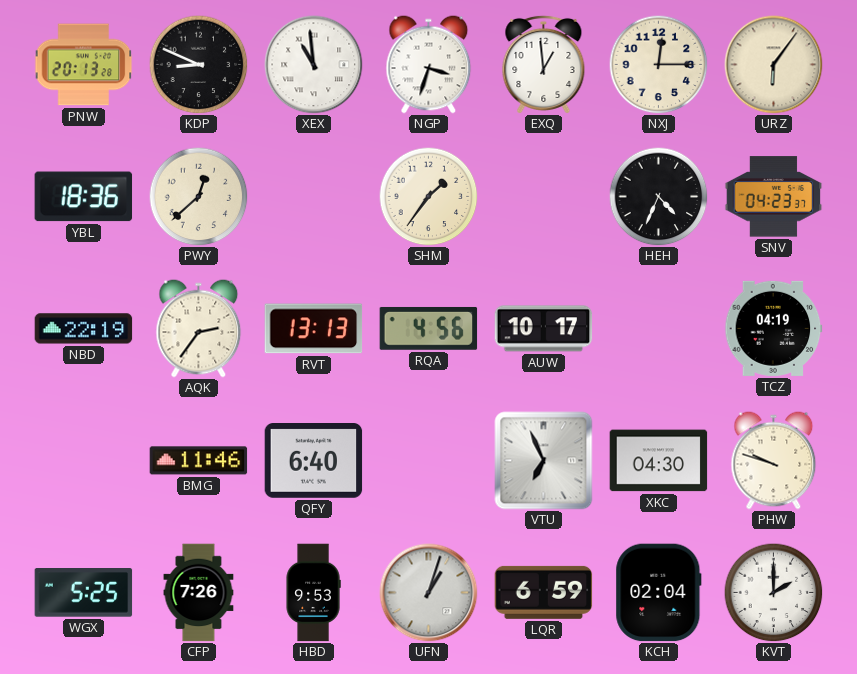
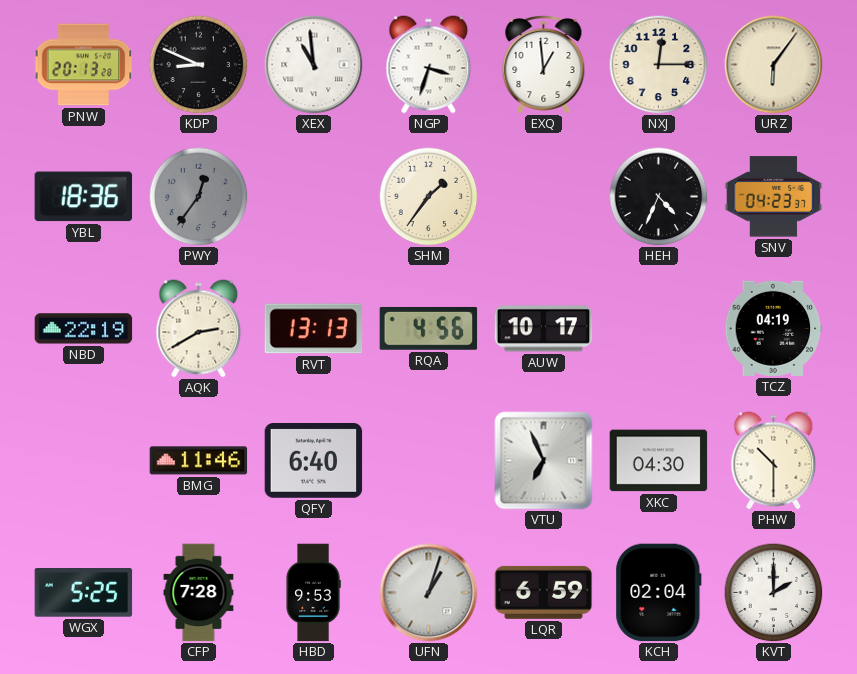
PWY: 12:38 -> 12:36
PWY dial: cream -> grey
AQK: 2:36 -> 2:40
PHW: 9:48 -> 10:30
CFP: 7:26 -> 7:28
